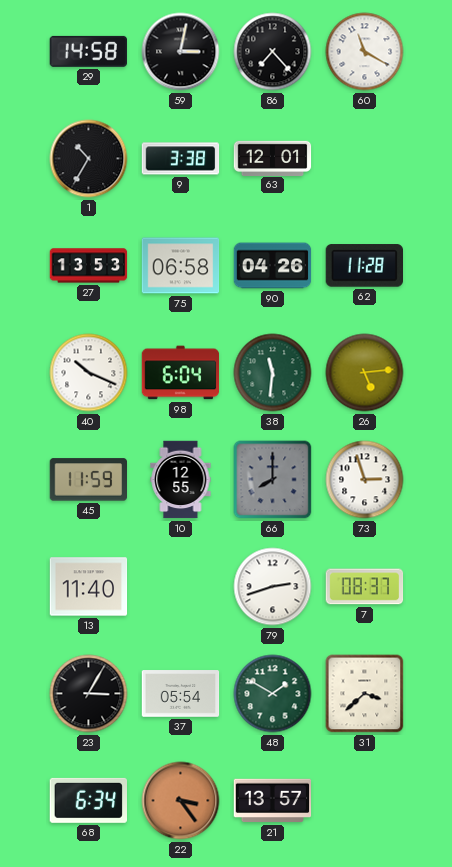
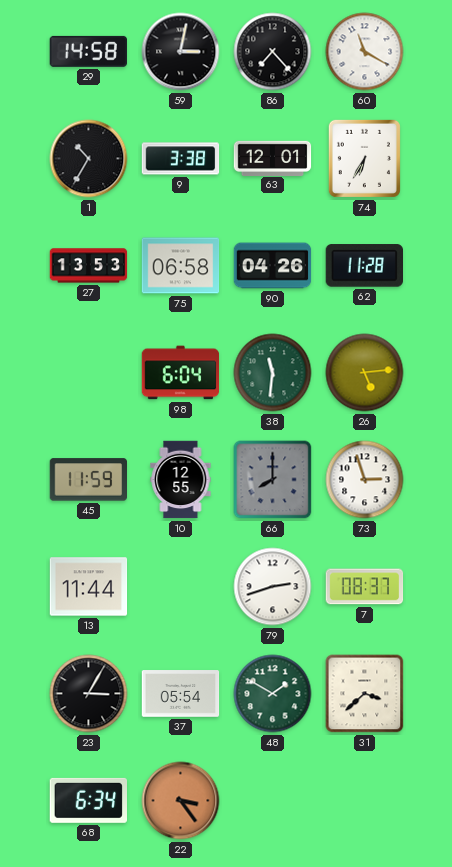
74: none -> 6:35
40: 10:19 -> none
13: 11:40 -> 11:44
21: 13:57 -> none
